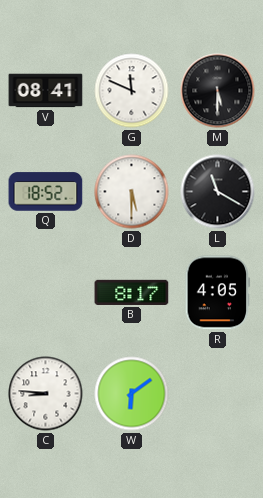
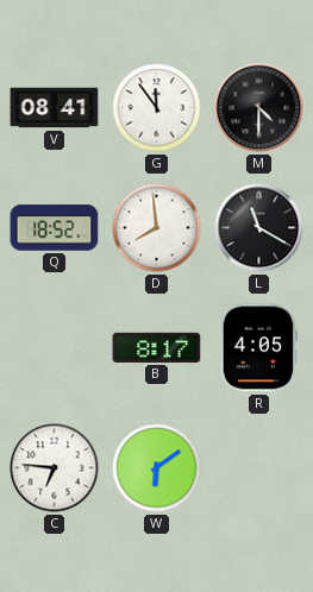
G: 11:49 -> 11:54
M: 5:30 -> 4:30
D: 5:30 -> 7:59
C: 8:46 -> 6:46
